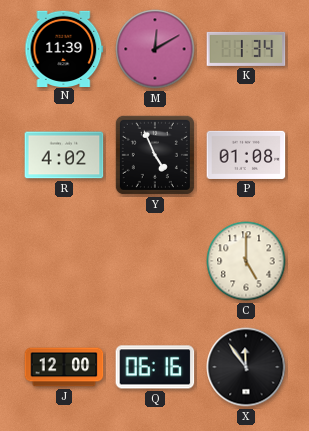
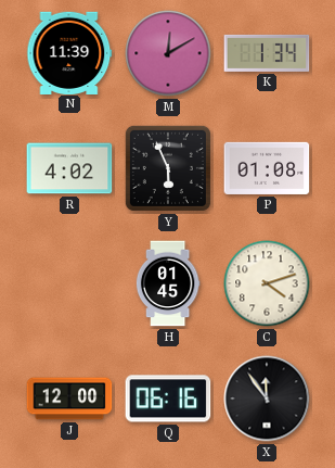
Y: 4:56 -> 5:56
H: none -> 01:45
C: 5:00 -> 4:12
